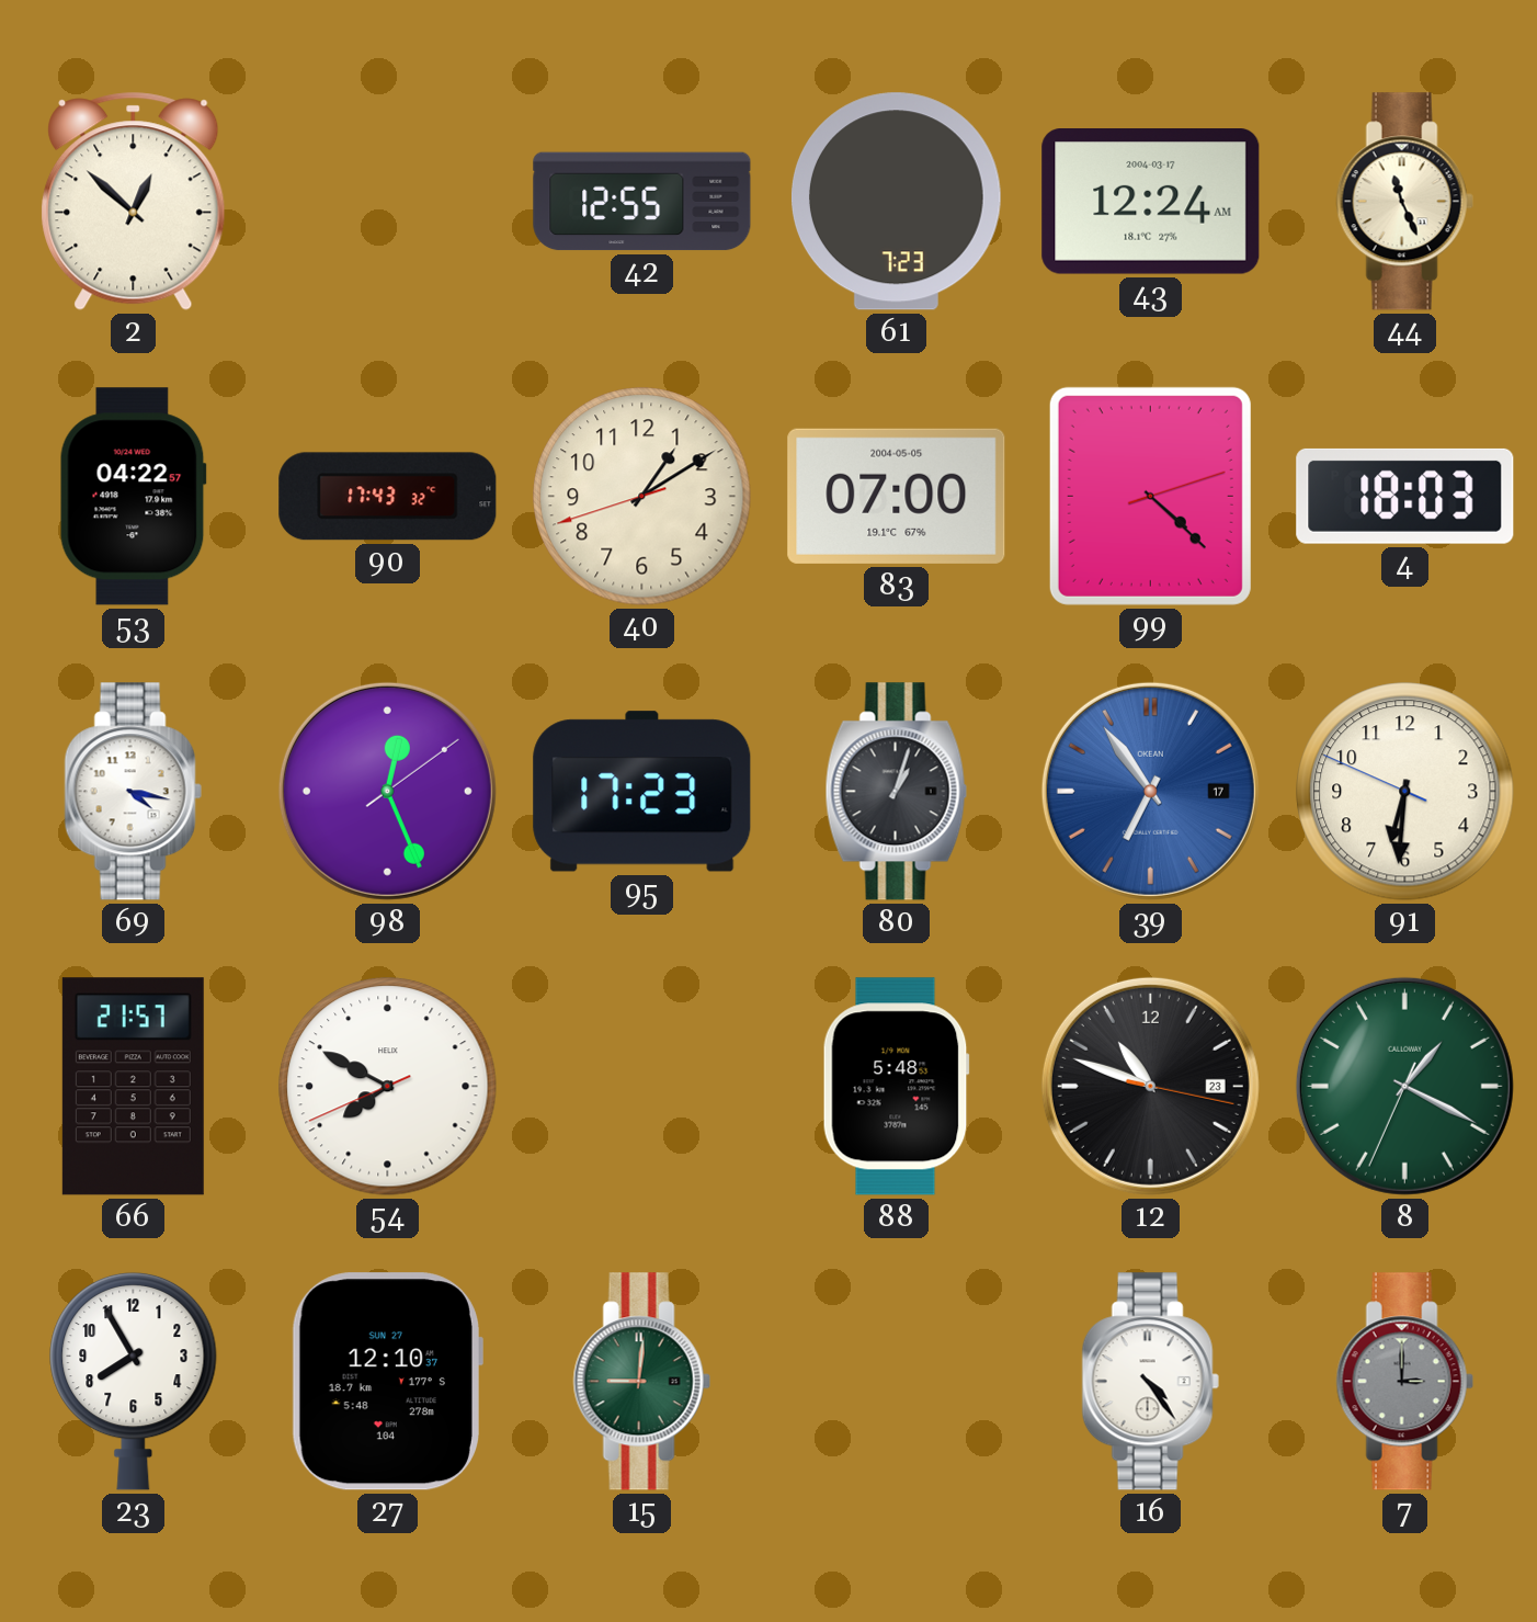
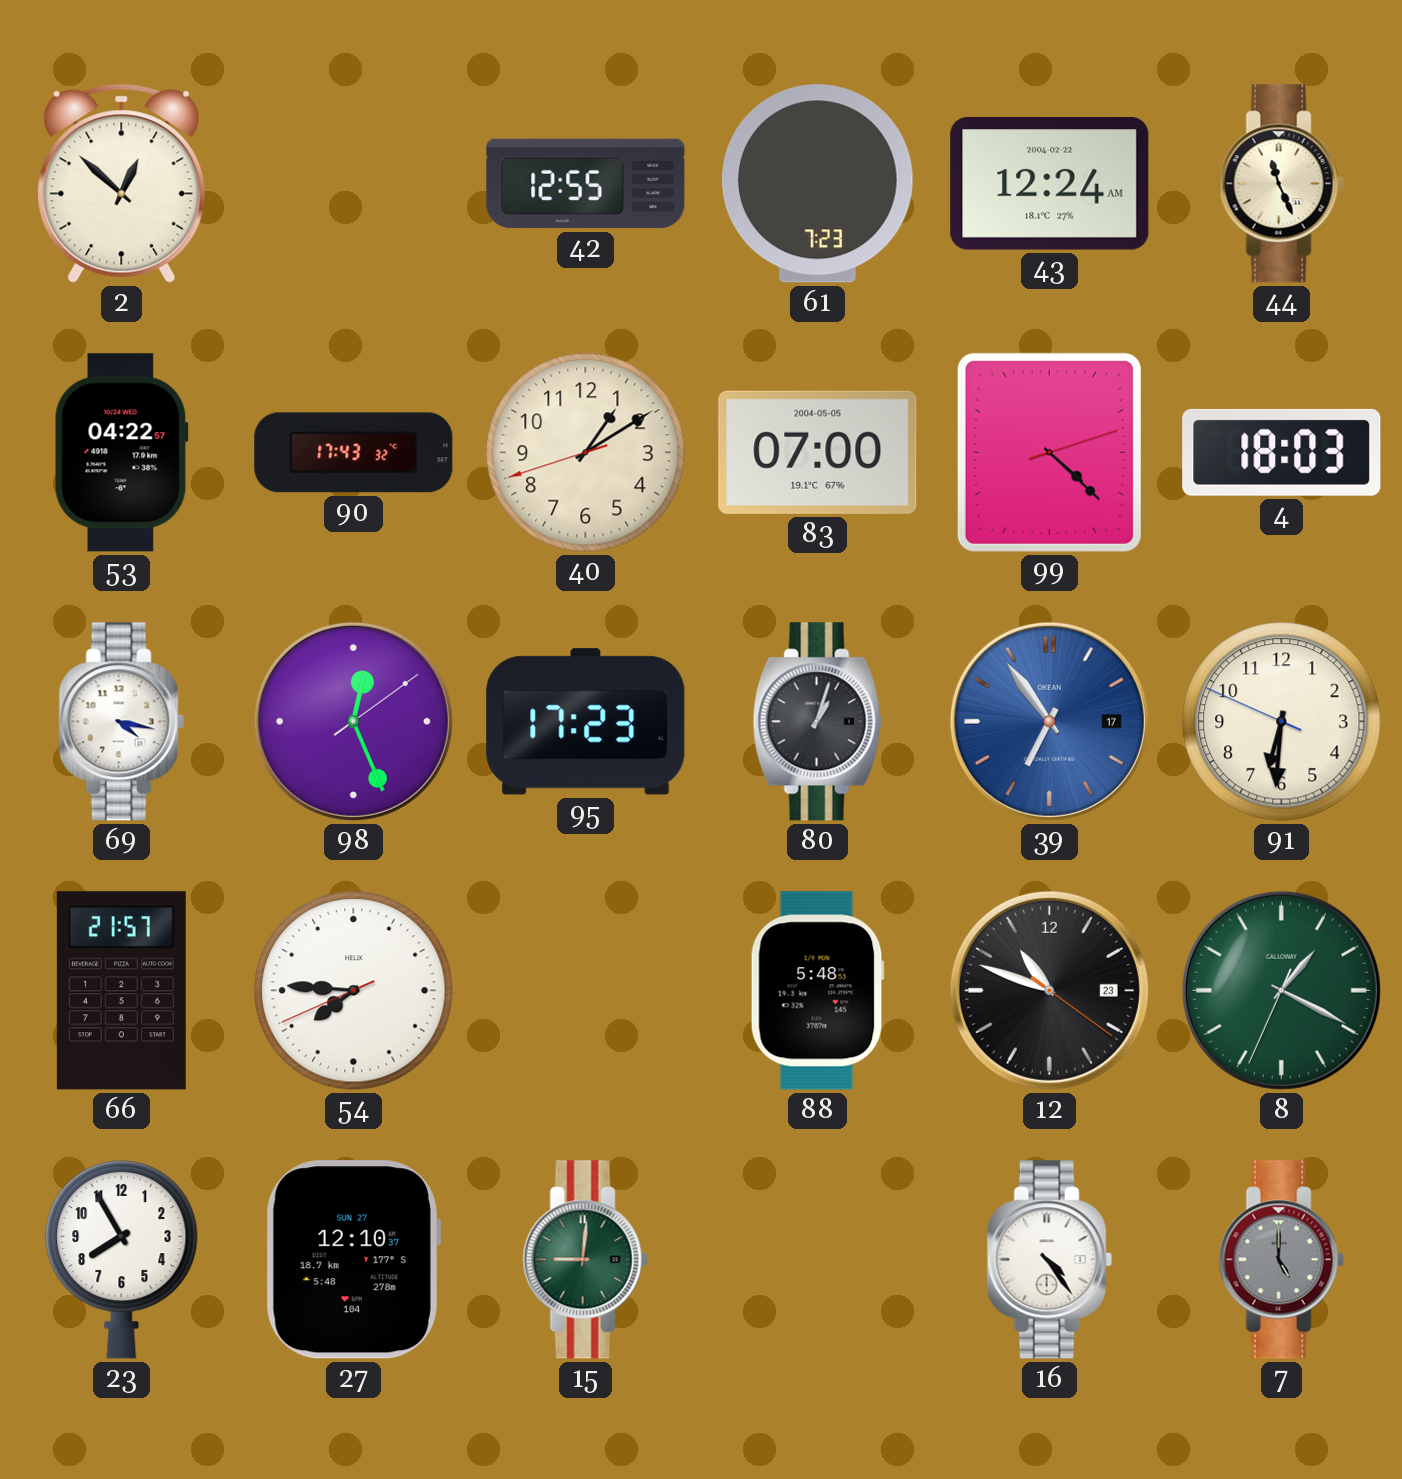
43 date: 2004-03-17 -> 2004-02-22
54: 7:49 -> 7:45
12: 10:48:17 -> 10:48:21
7: 3:00 -> 5:00
